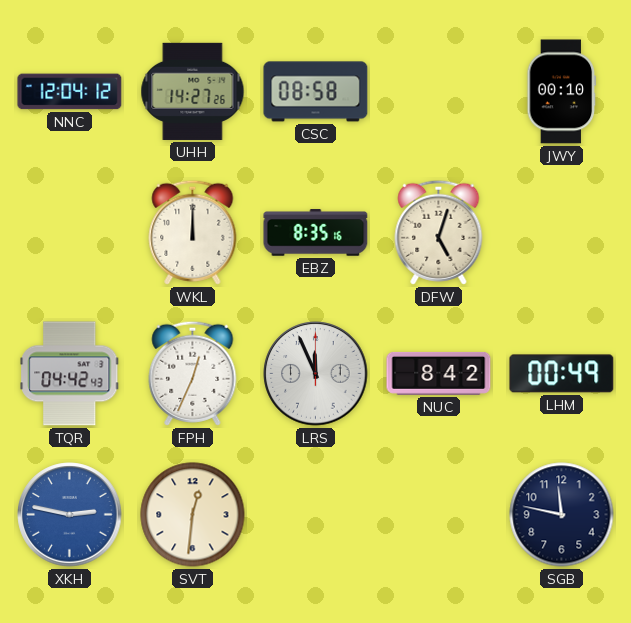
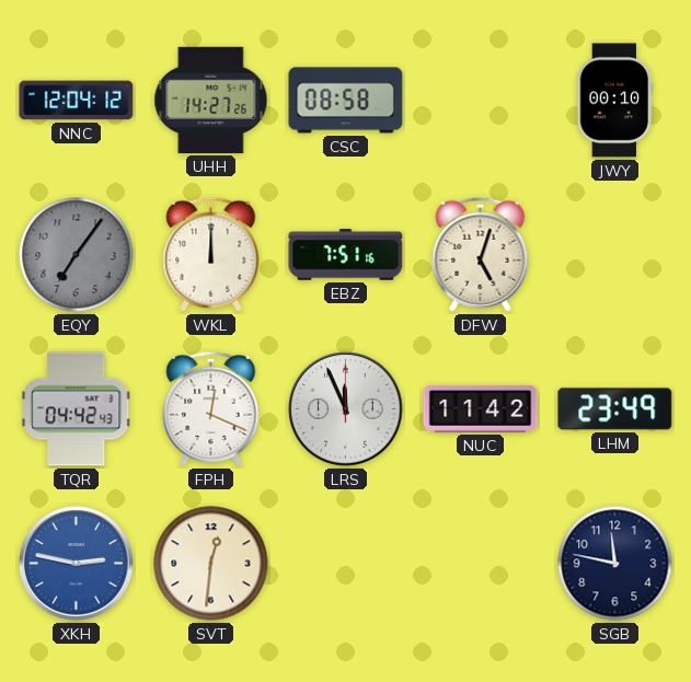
EQY: none -> 7:06
EBZ: 8:35 -> 7:51
FPH: 12:34 -> 12:19
NUC: 8:42 -> 11:42
LHM: 00:49 -> 23:49
